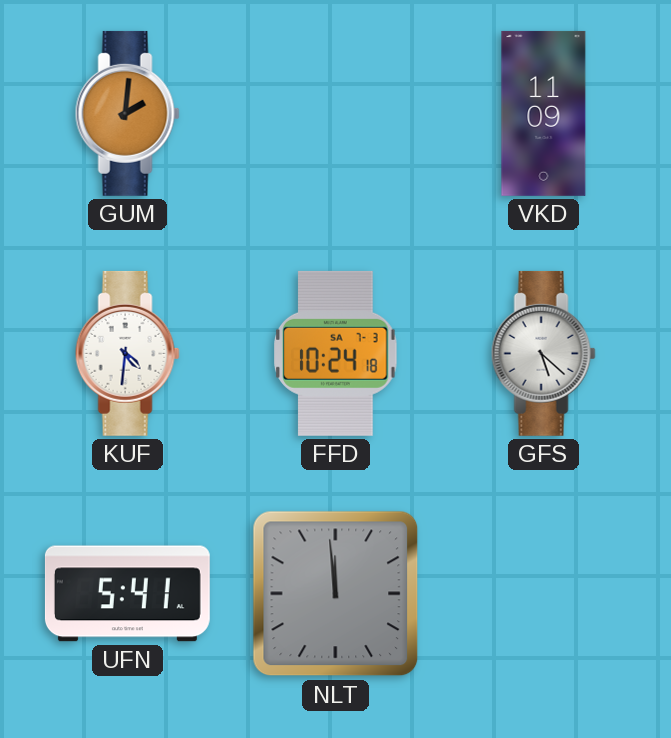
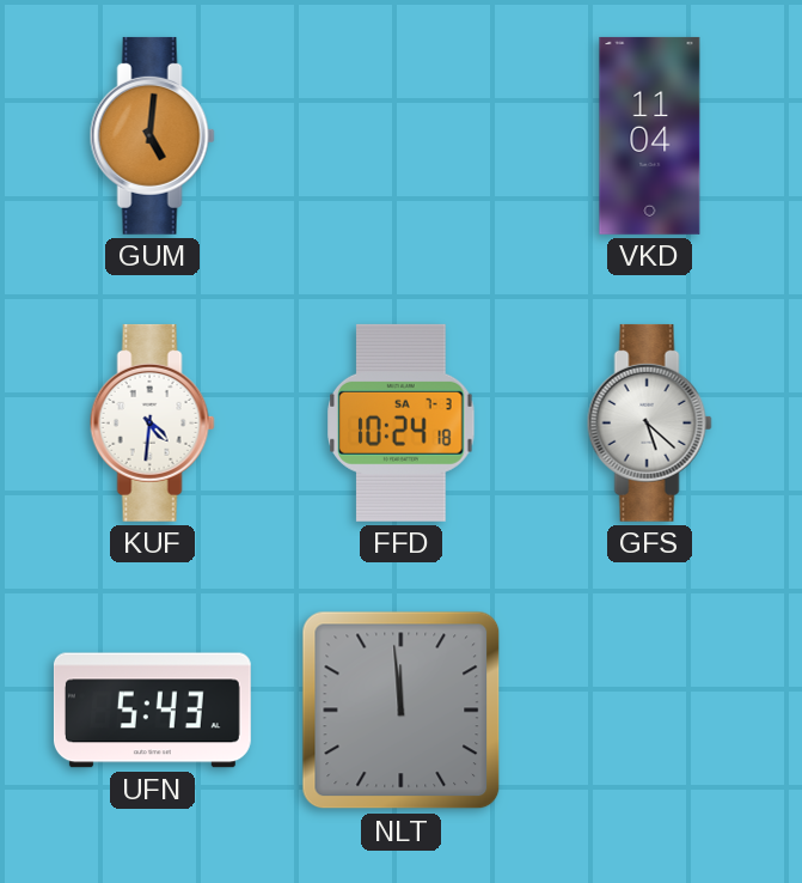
GUM: 2:01 -> 5:01
VKD: 11:09 -> 11:04
UFN: 5:41 -> 5:43
